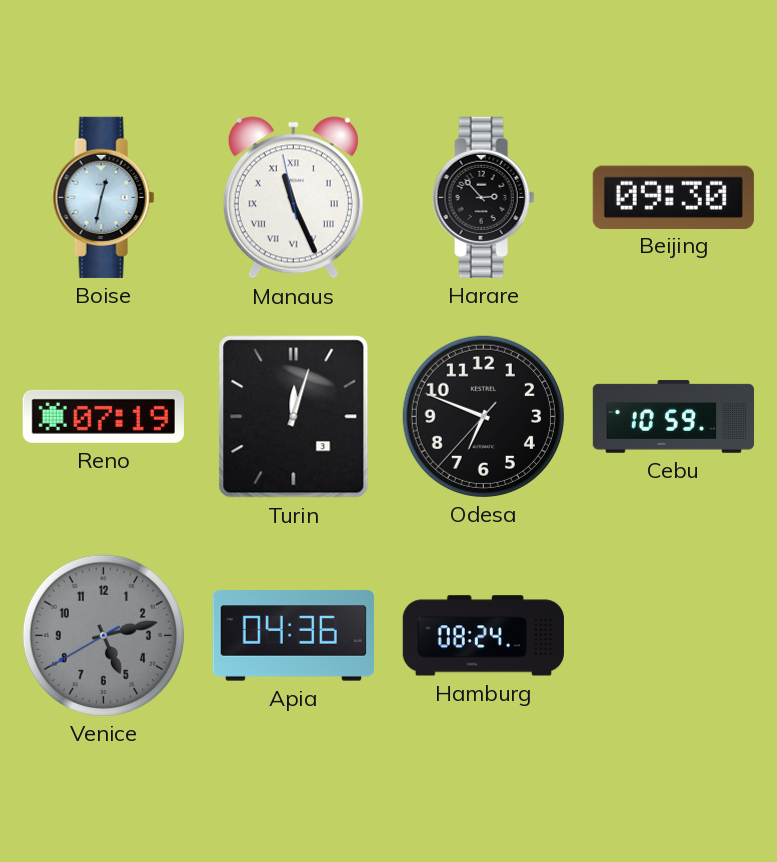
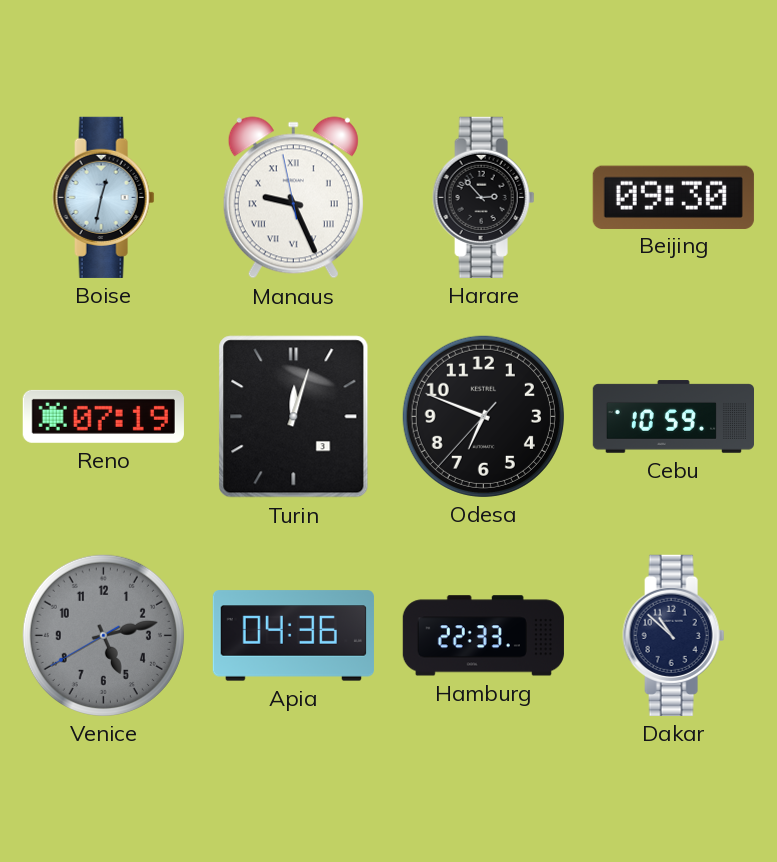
Manaus: 11:25 -> 9:25
Hamburg: 08:24 -> 22:33
Dakar: none -> 10:52
